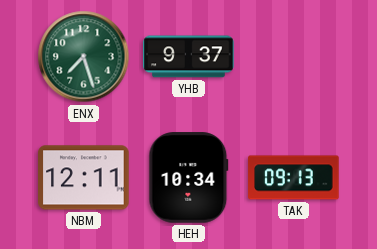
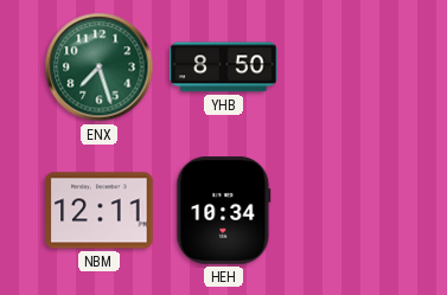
YHB: 9:37 -> 8:50
TAK: 09:13 -> none
